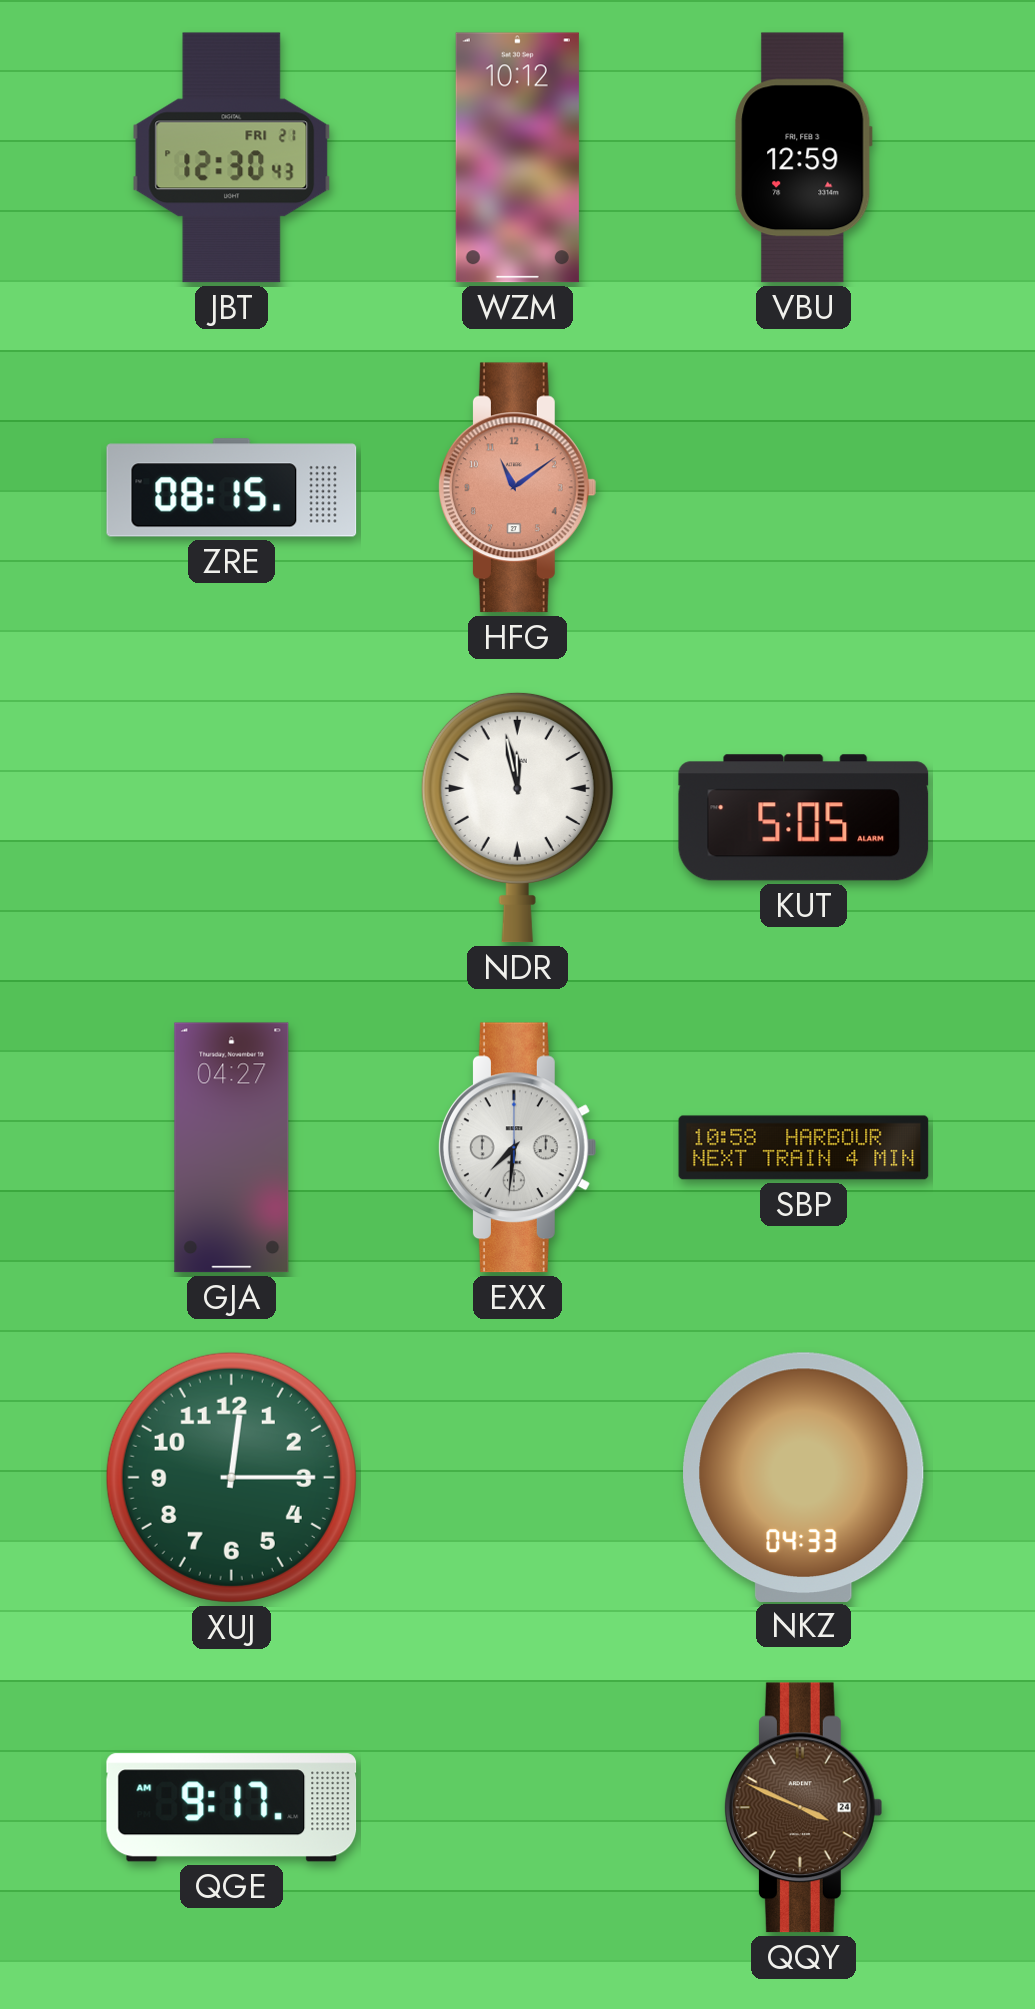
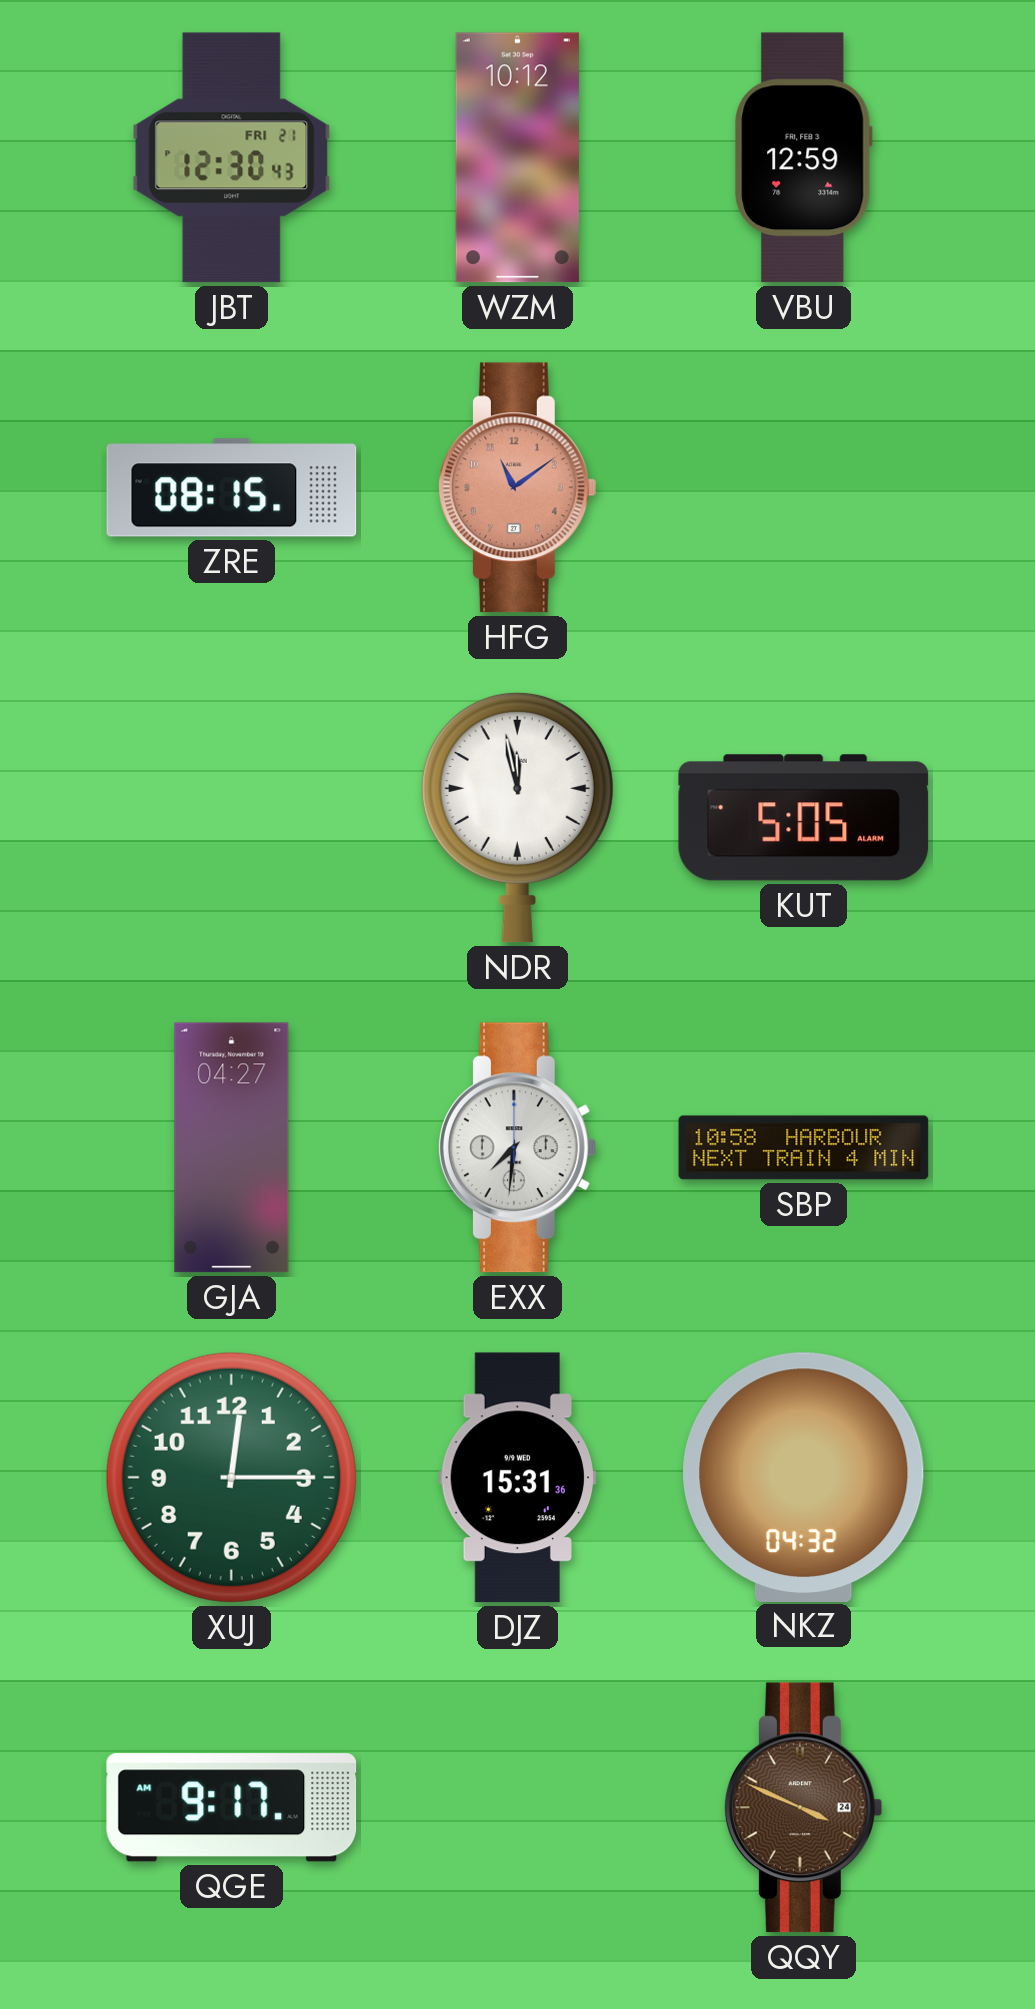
DJZ: none -> 15:31
NKZ: 04:33 -> 04:32
